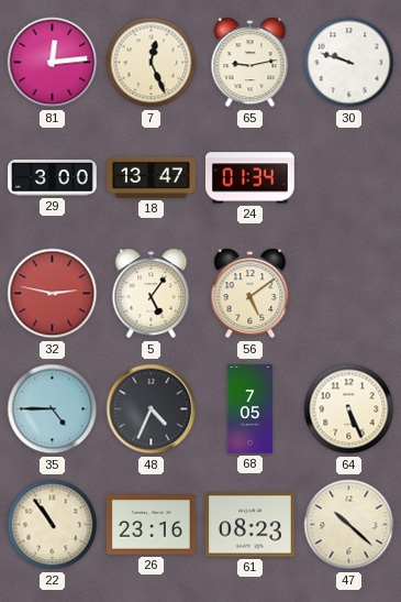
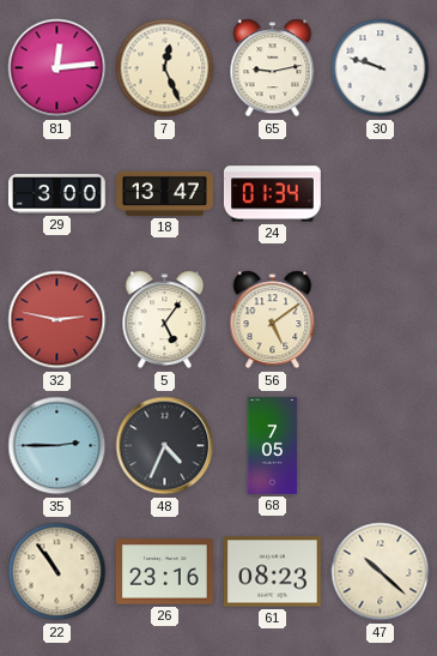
35: 4:45 -> 2:45
64: 5:26 -> none
